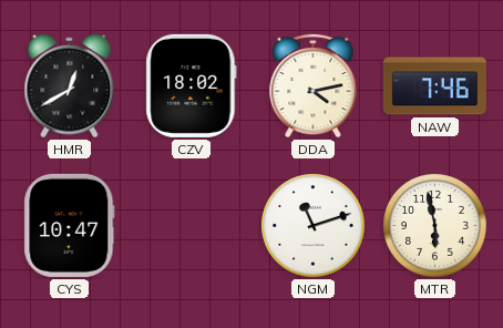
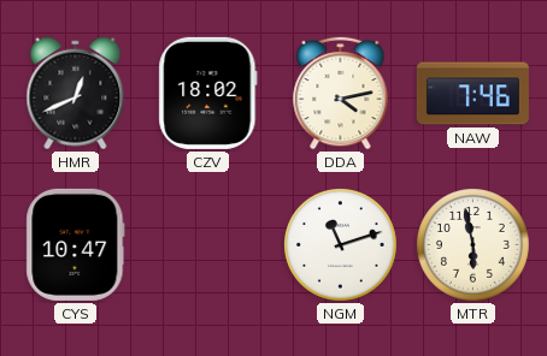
HMR: 12:40 -> 12:41
